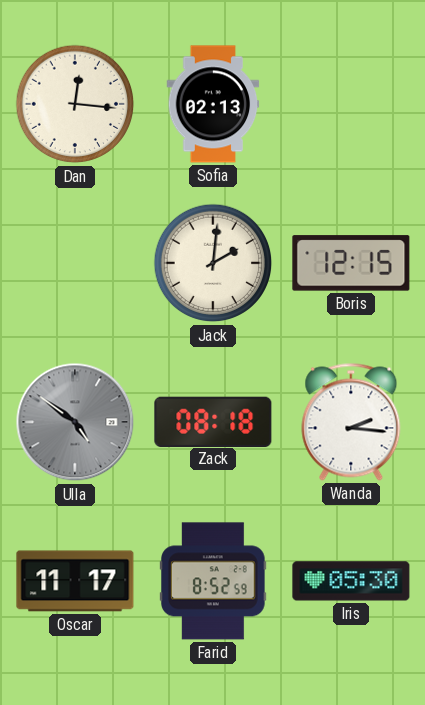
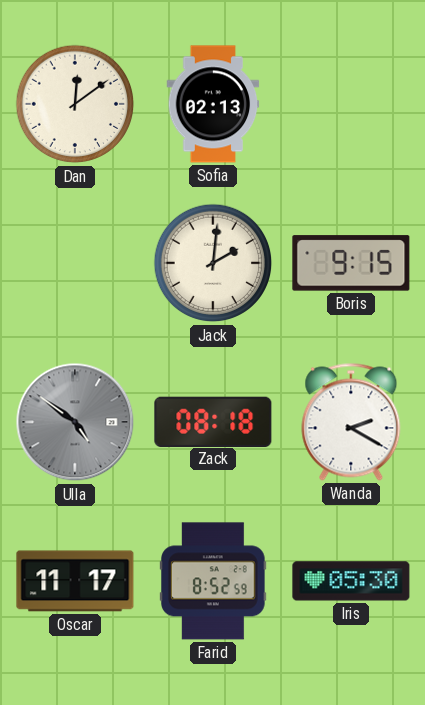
Dan: 12:16 -> 12:09
Boris: 12:15 -> 9:15
Wanda: 2:16 -> 2:20
